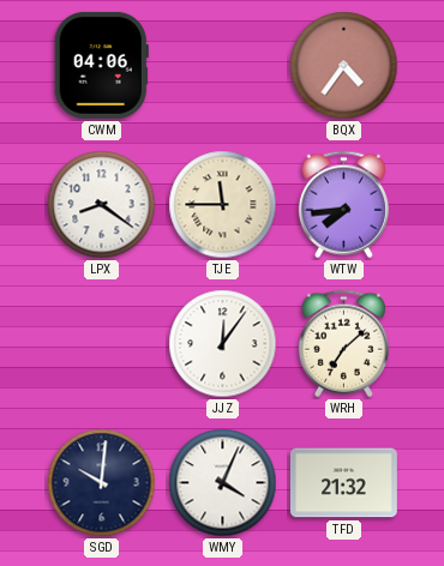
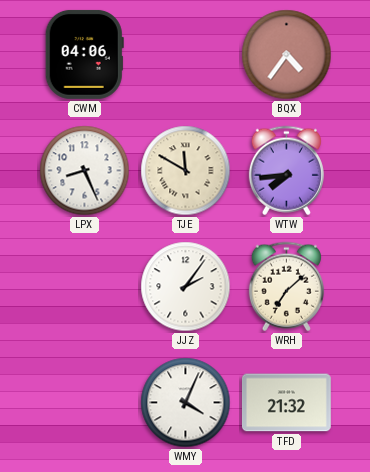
LPX: 8:21 -> 8:26
TJE: 11:45 -> 11:50
JJZ: 12:06 -> 2:06
SGD: 10:01 -> none
